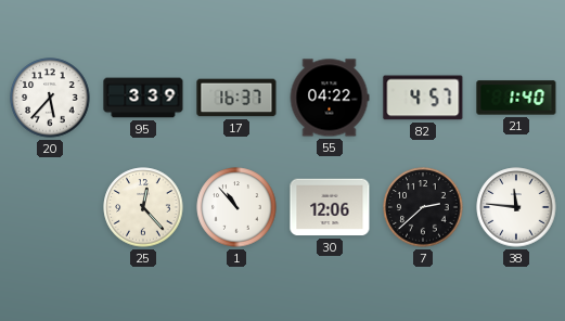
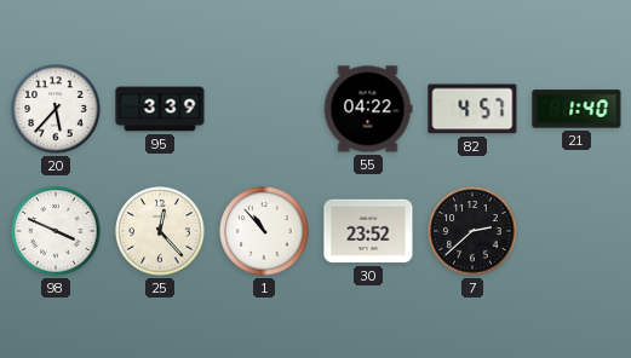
17: 16:37 -> none
98: none -> 3:49
30: 12:06 -> 23:52
38: 11:46 -> none
